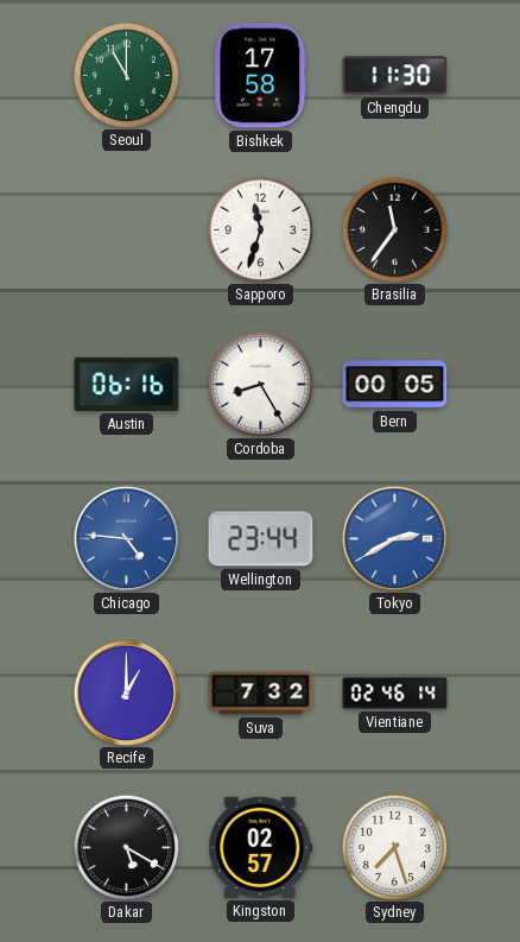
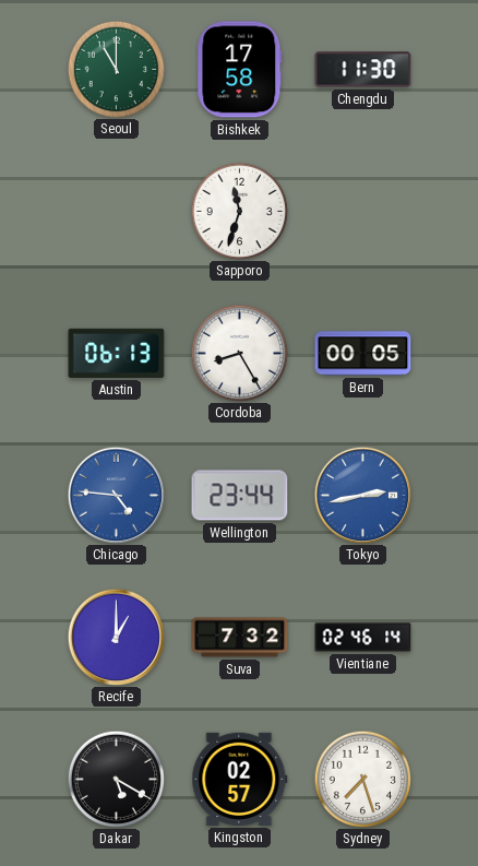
Brasilia: 11:36 -> none
Austin: 06:16 -> 06:13
Tokyo: 2:40 -> 2:43
